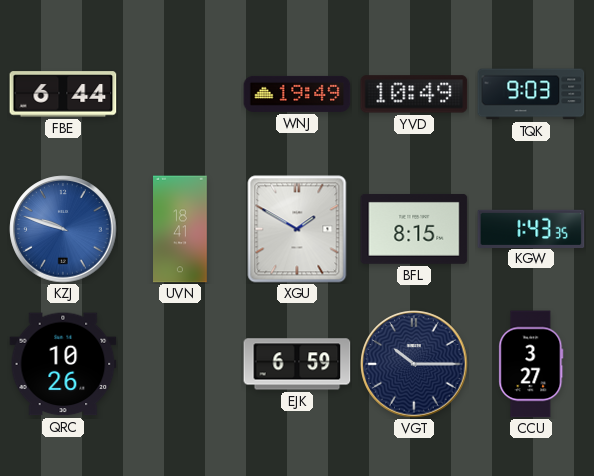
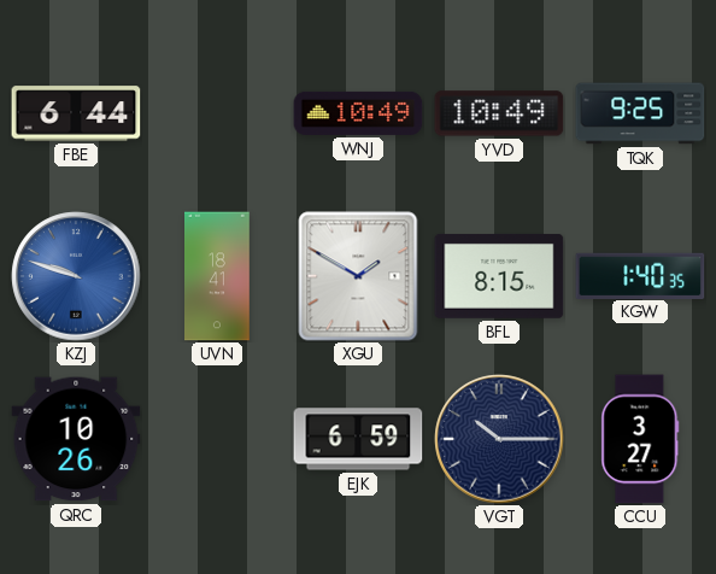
WNJ: 19:49 -> 10:49
TQK: 9:03 -> 9:25
KGW: 1:43 -> 1:40
